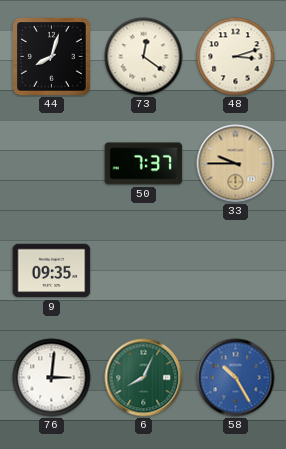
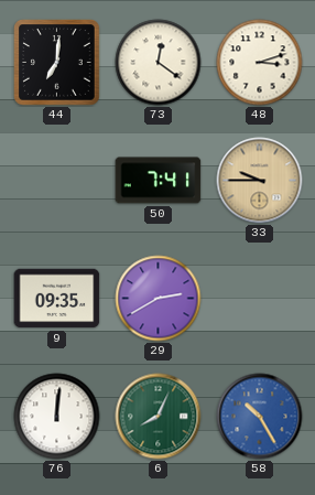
44: 8:03 -> 7:01
50: 7:37 -> 7:41
29: none -> 2:40
76: 3:01 -> 12:01
